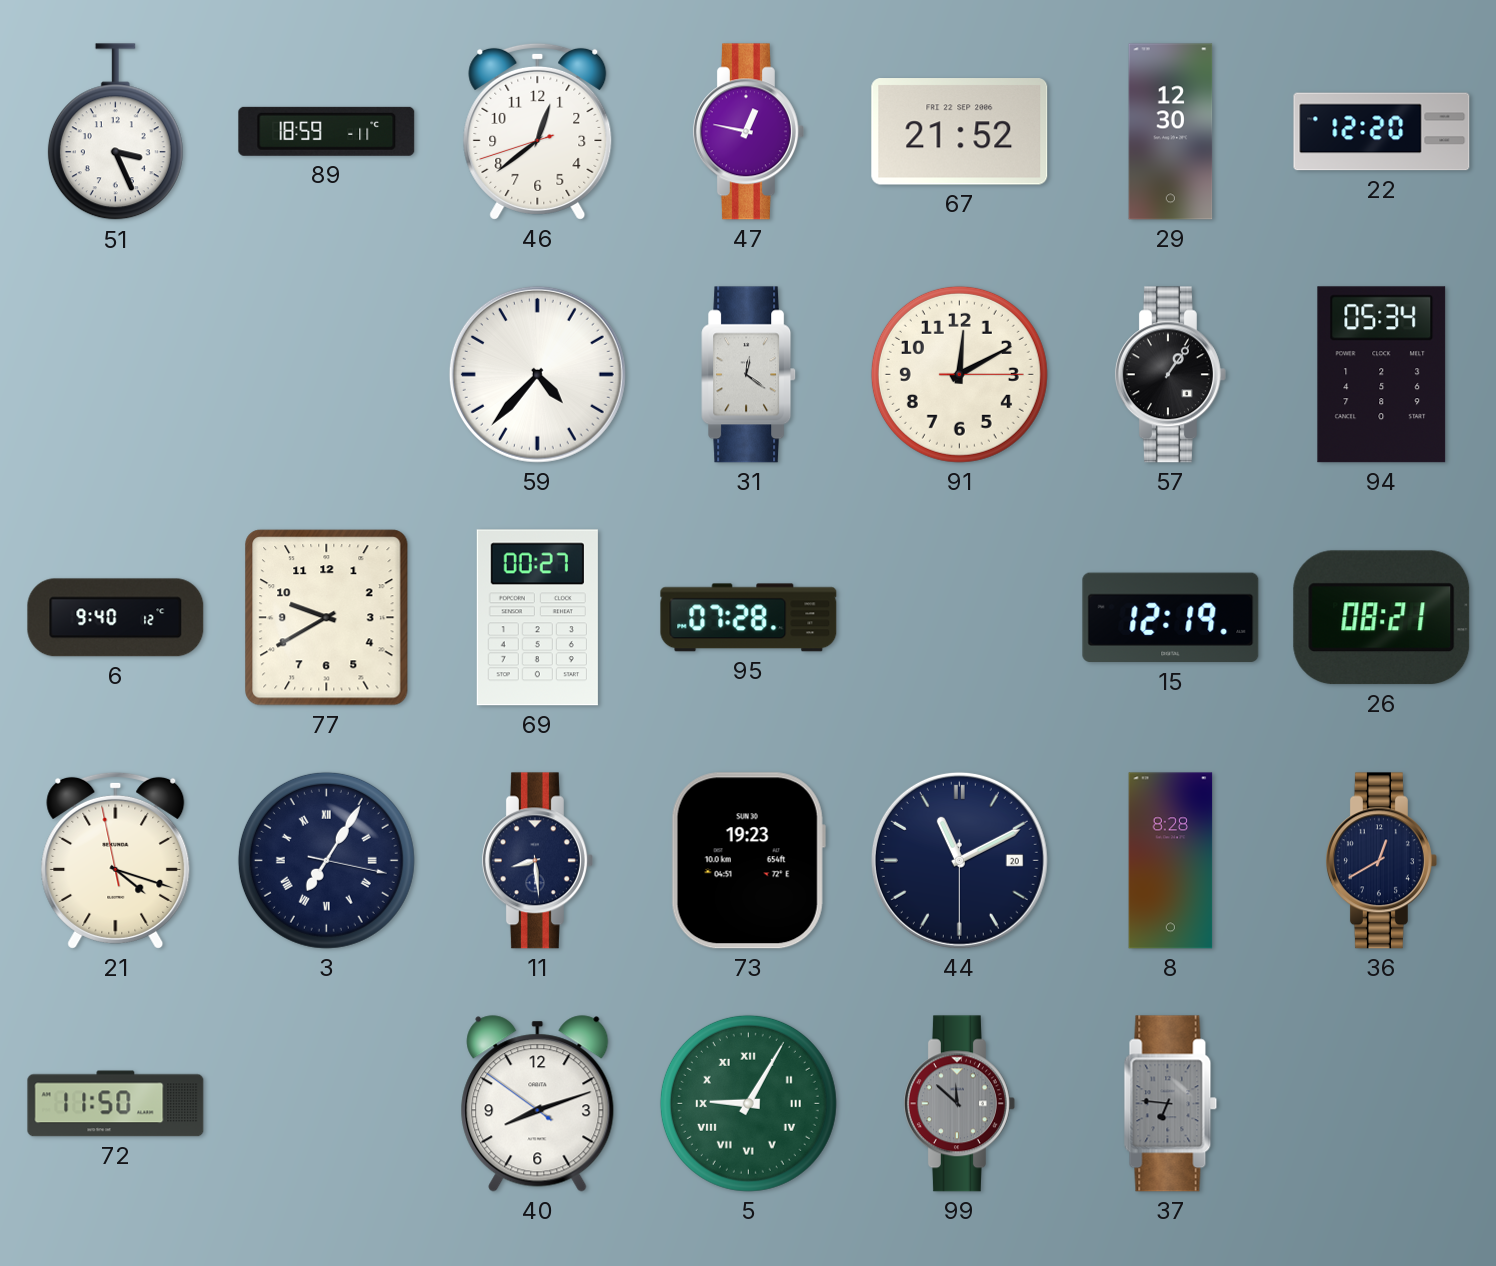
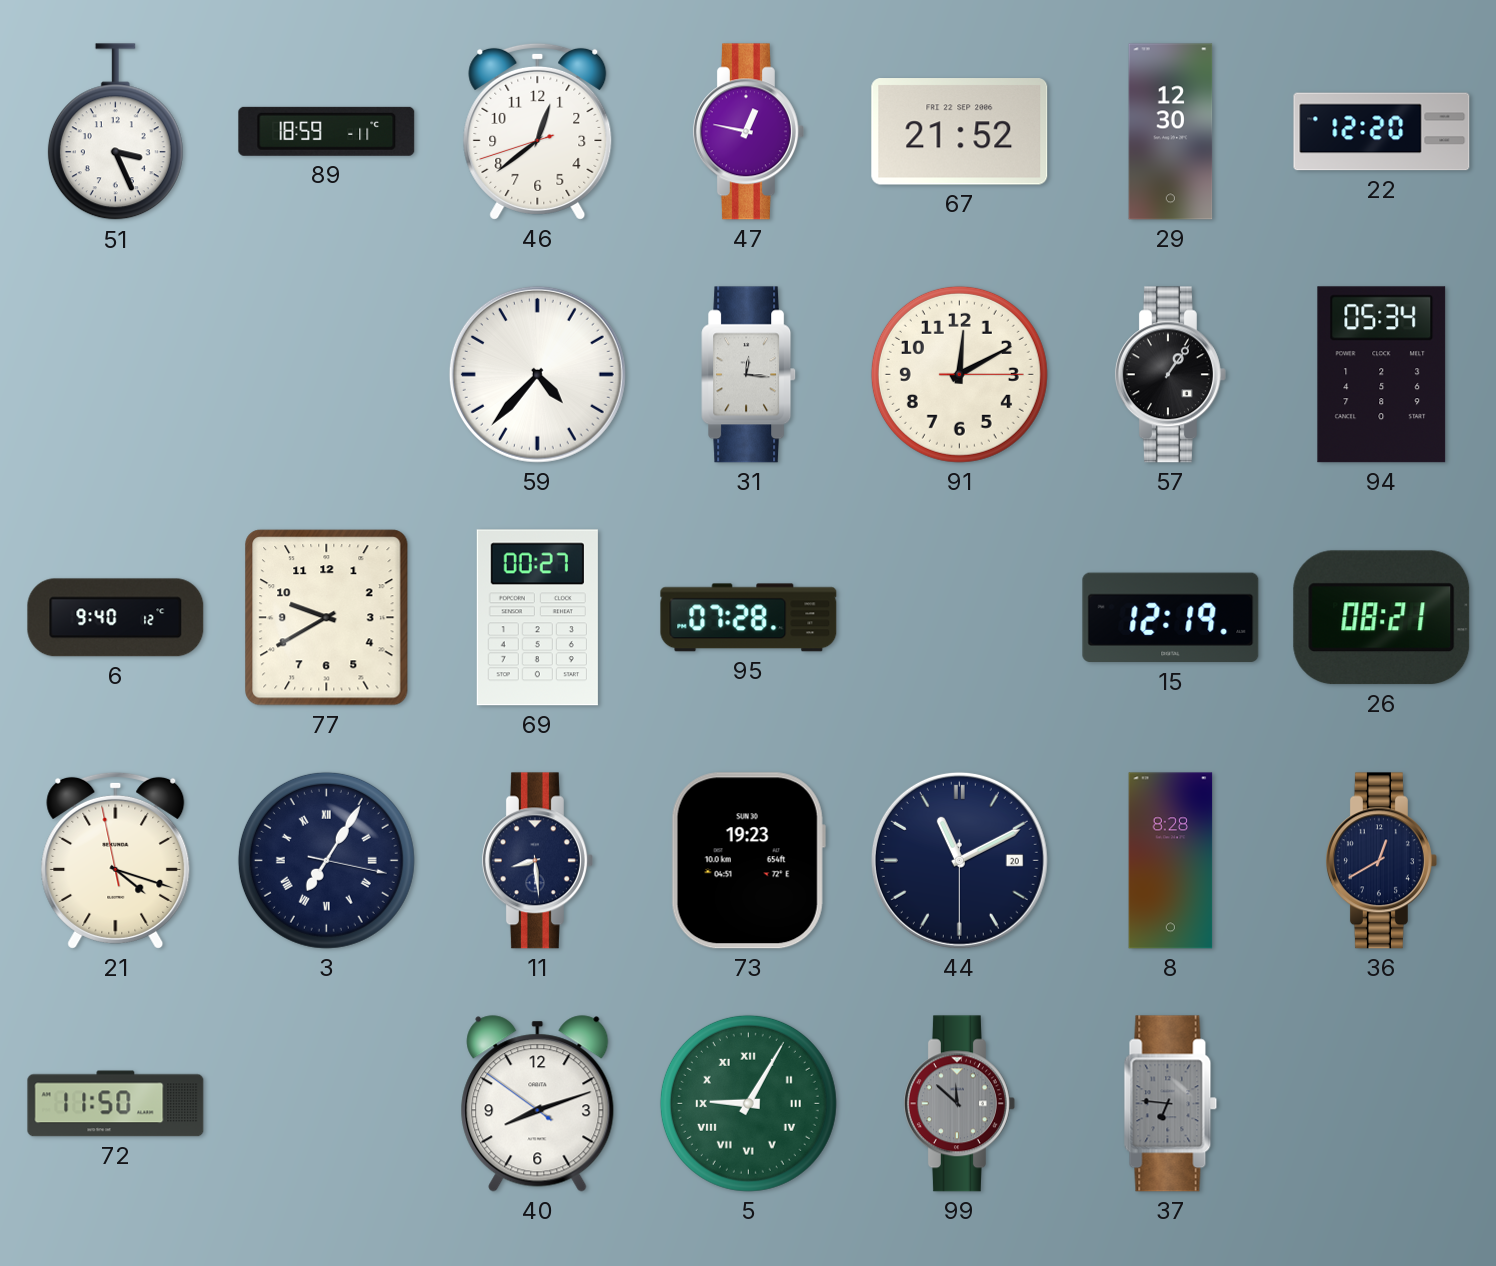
31: 12:21 -> 12:16
